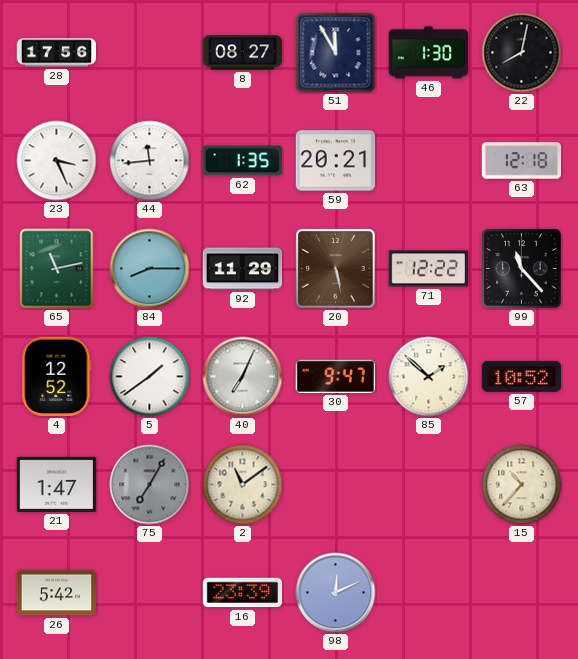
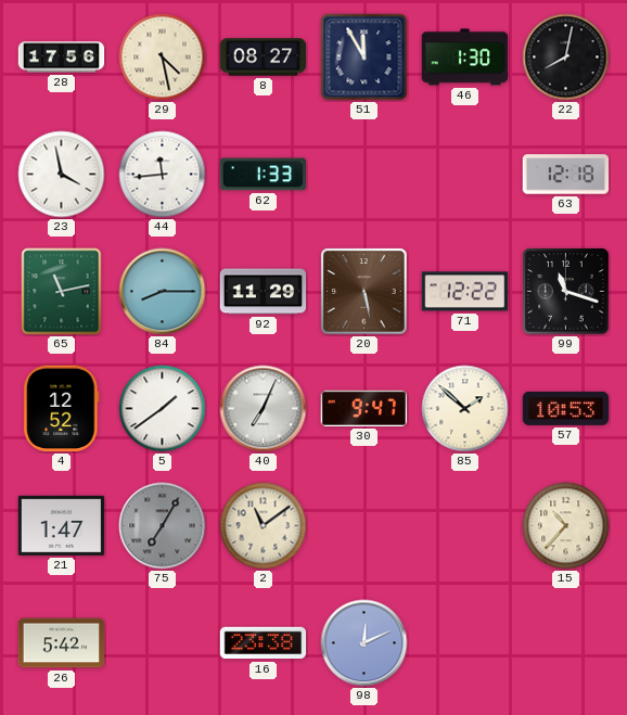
29: none -> 4:28
23: 3:26 -> 3:58
62: 1:35 -> 1:33
59: 20:21 -> none
99: 11:23 -> 11:18
57: 10:52 -> 10:53
16: 23:39 -> 23:38
